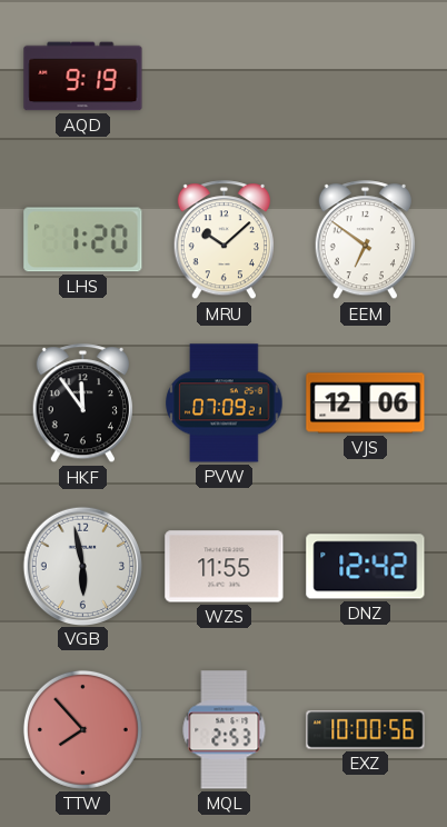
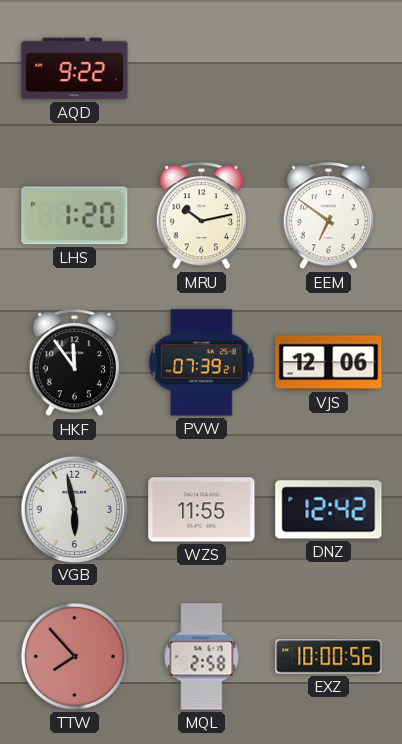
AQD: 9:19 -> 9:22
MRU: 10:08 -> 10:13
PVW: 07:09 -> 07:39
MQL: 2:53 -> 2:58
